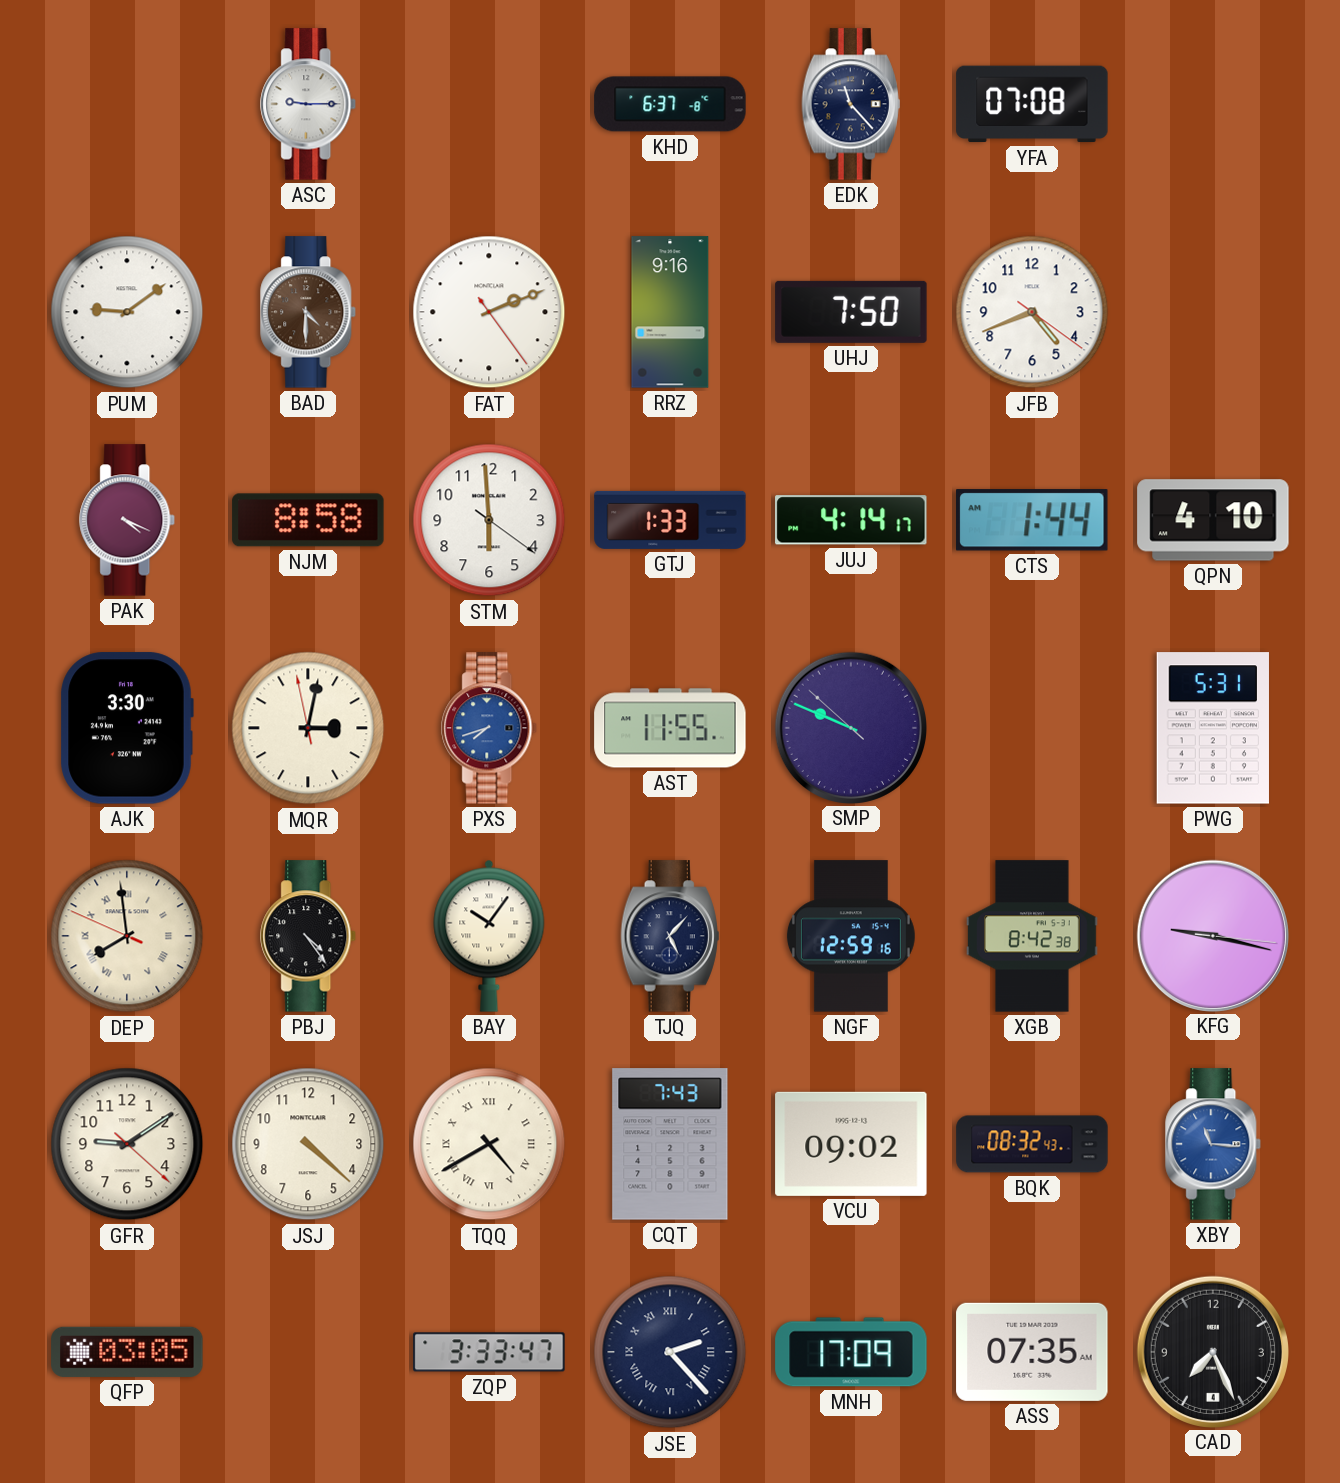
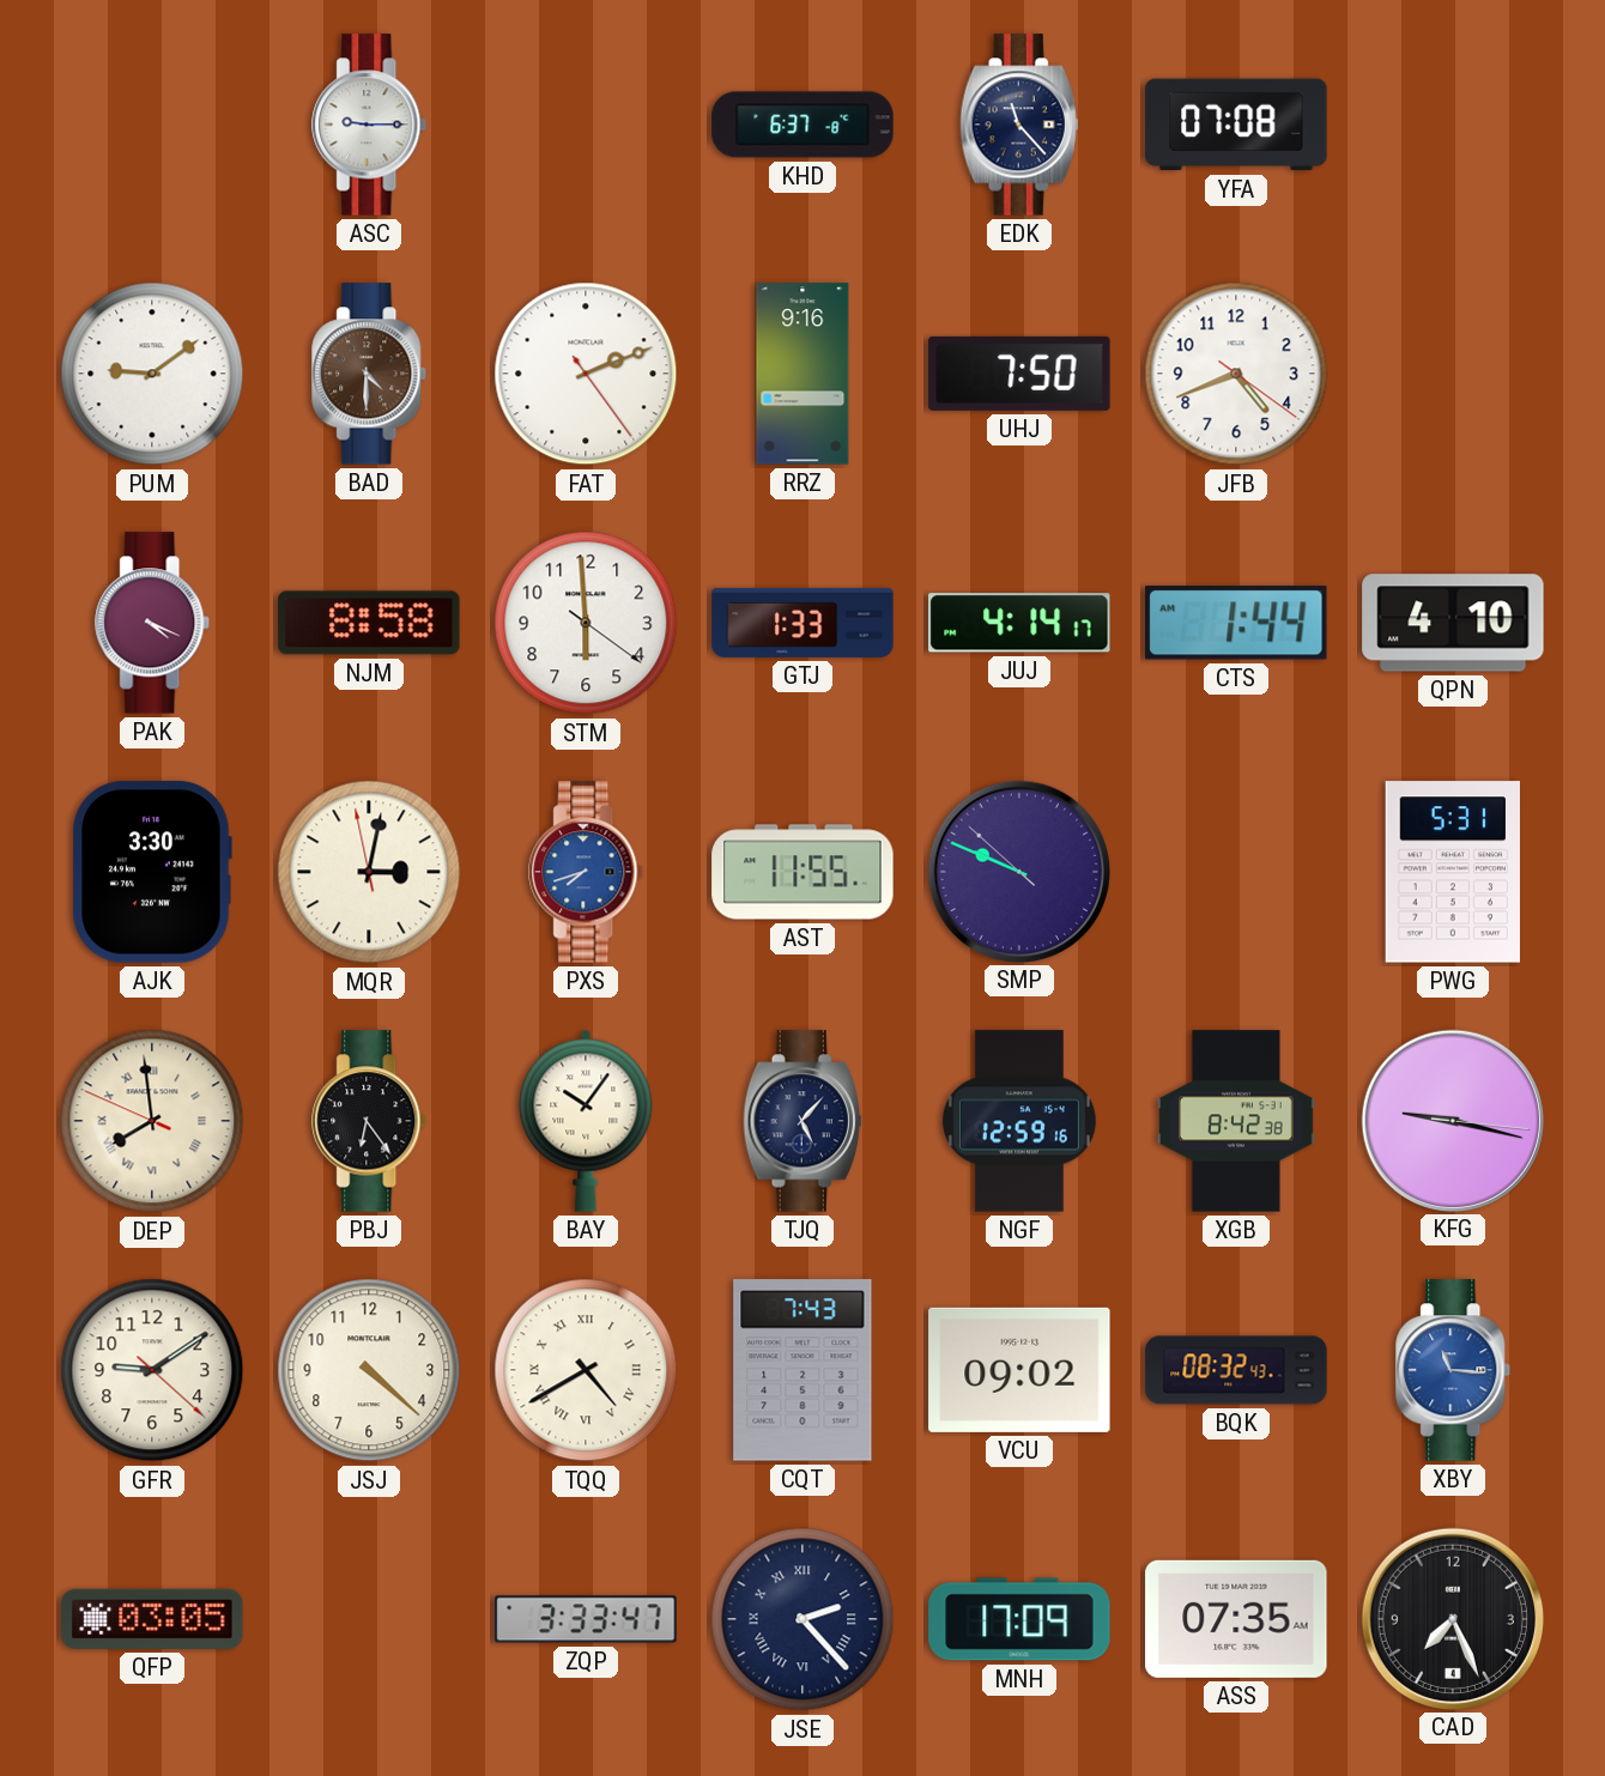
PBJ: 4:24 -> 6:24
